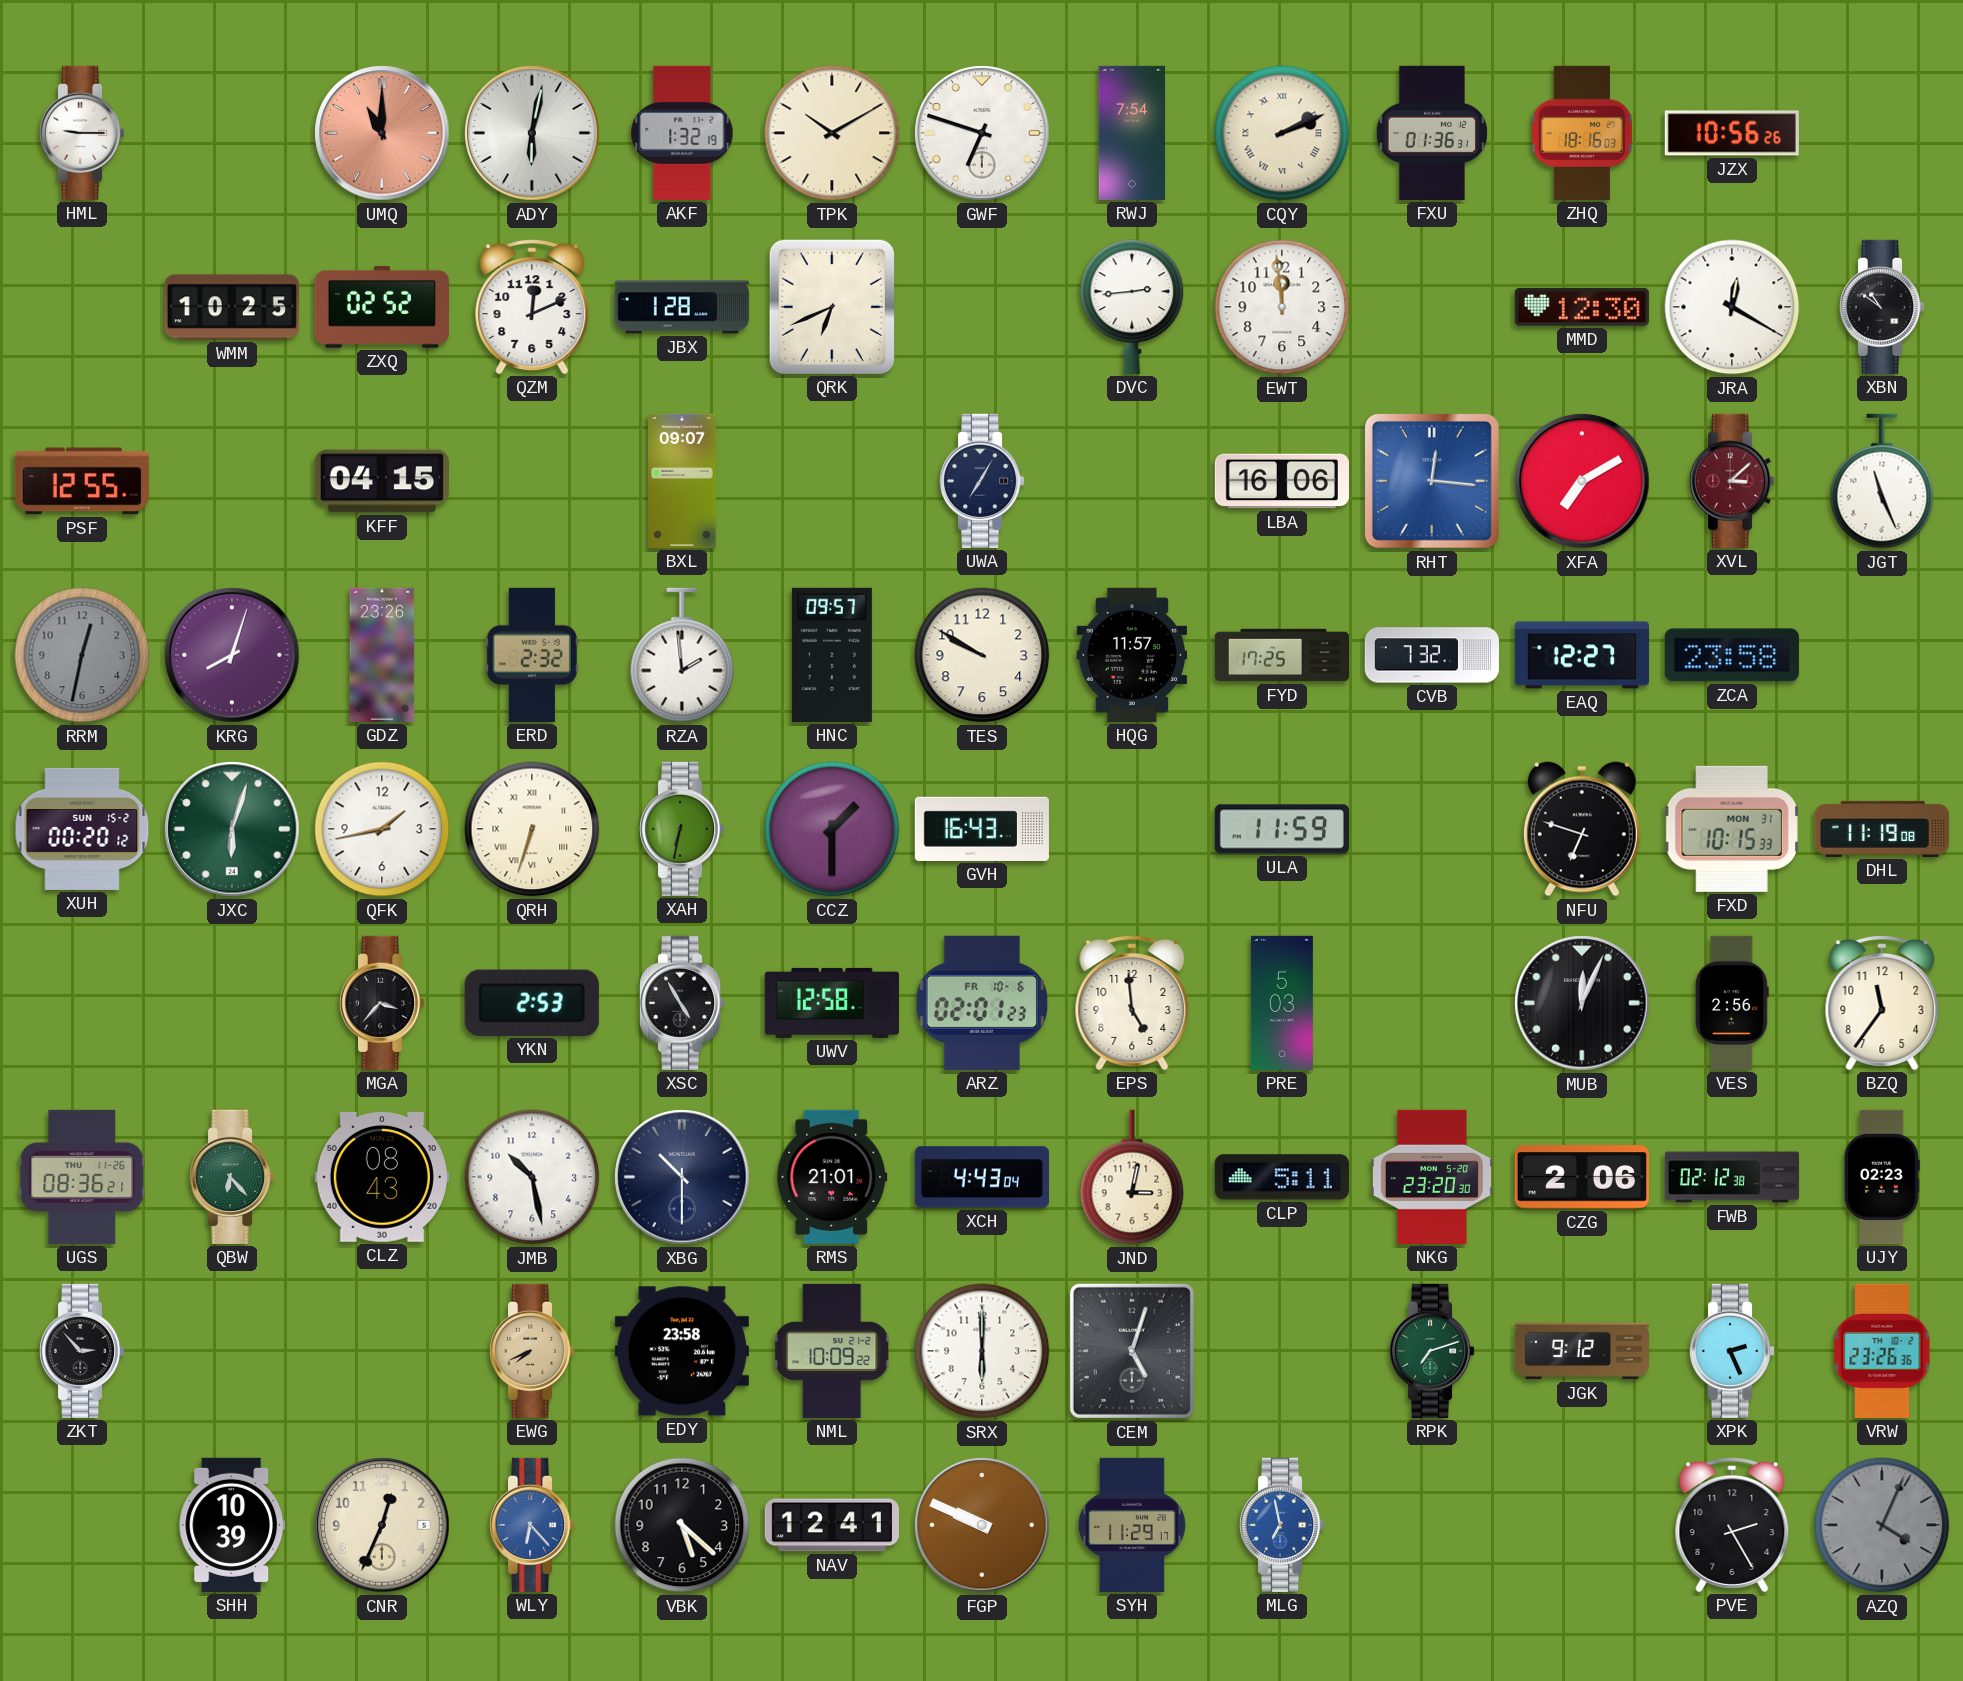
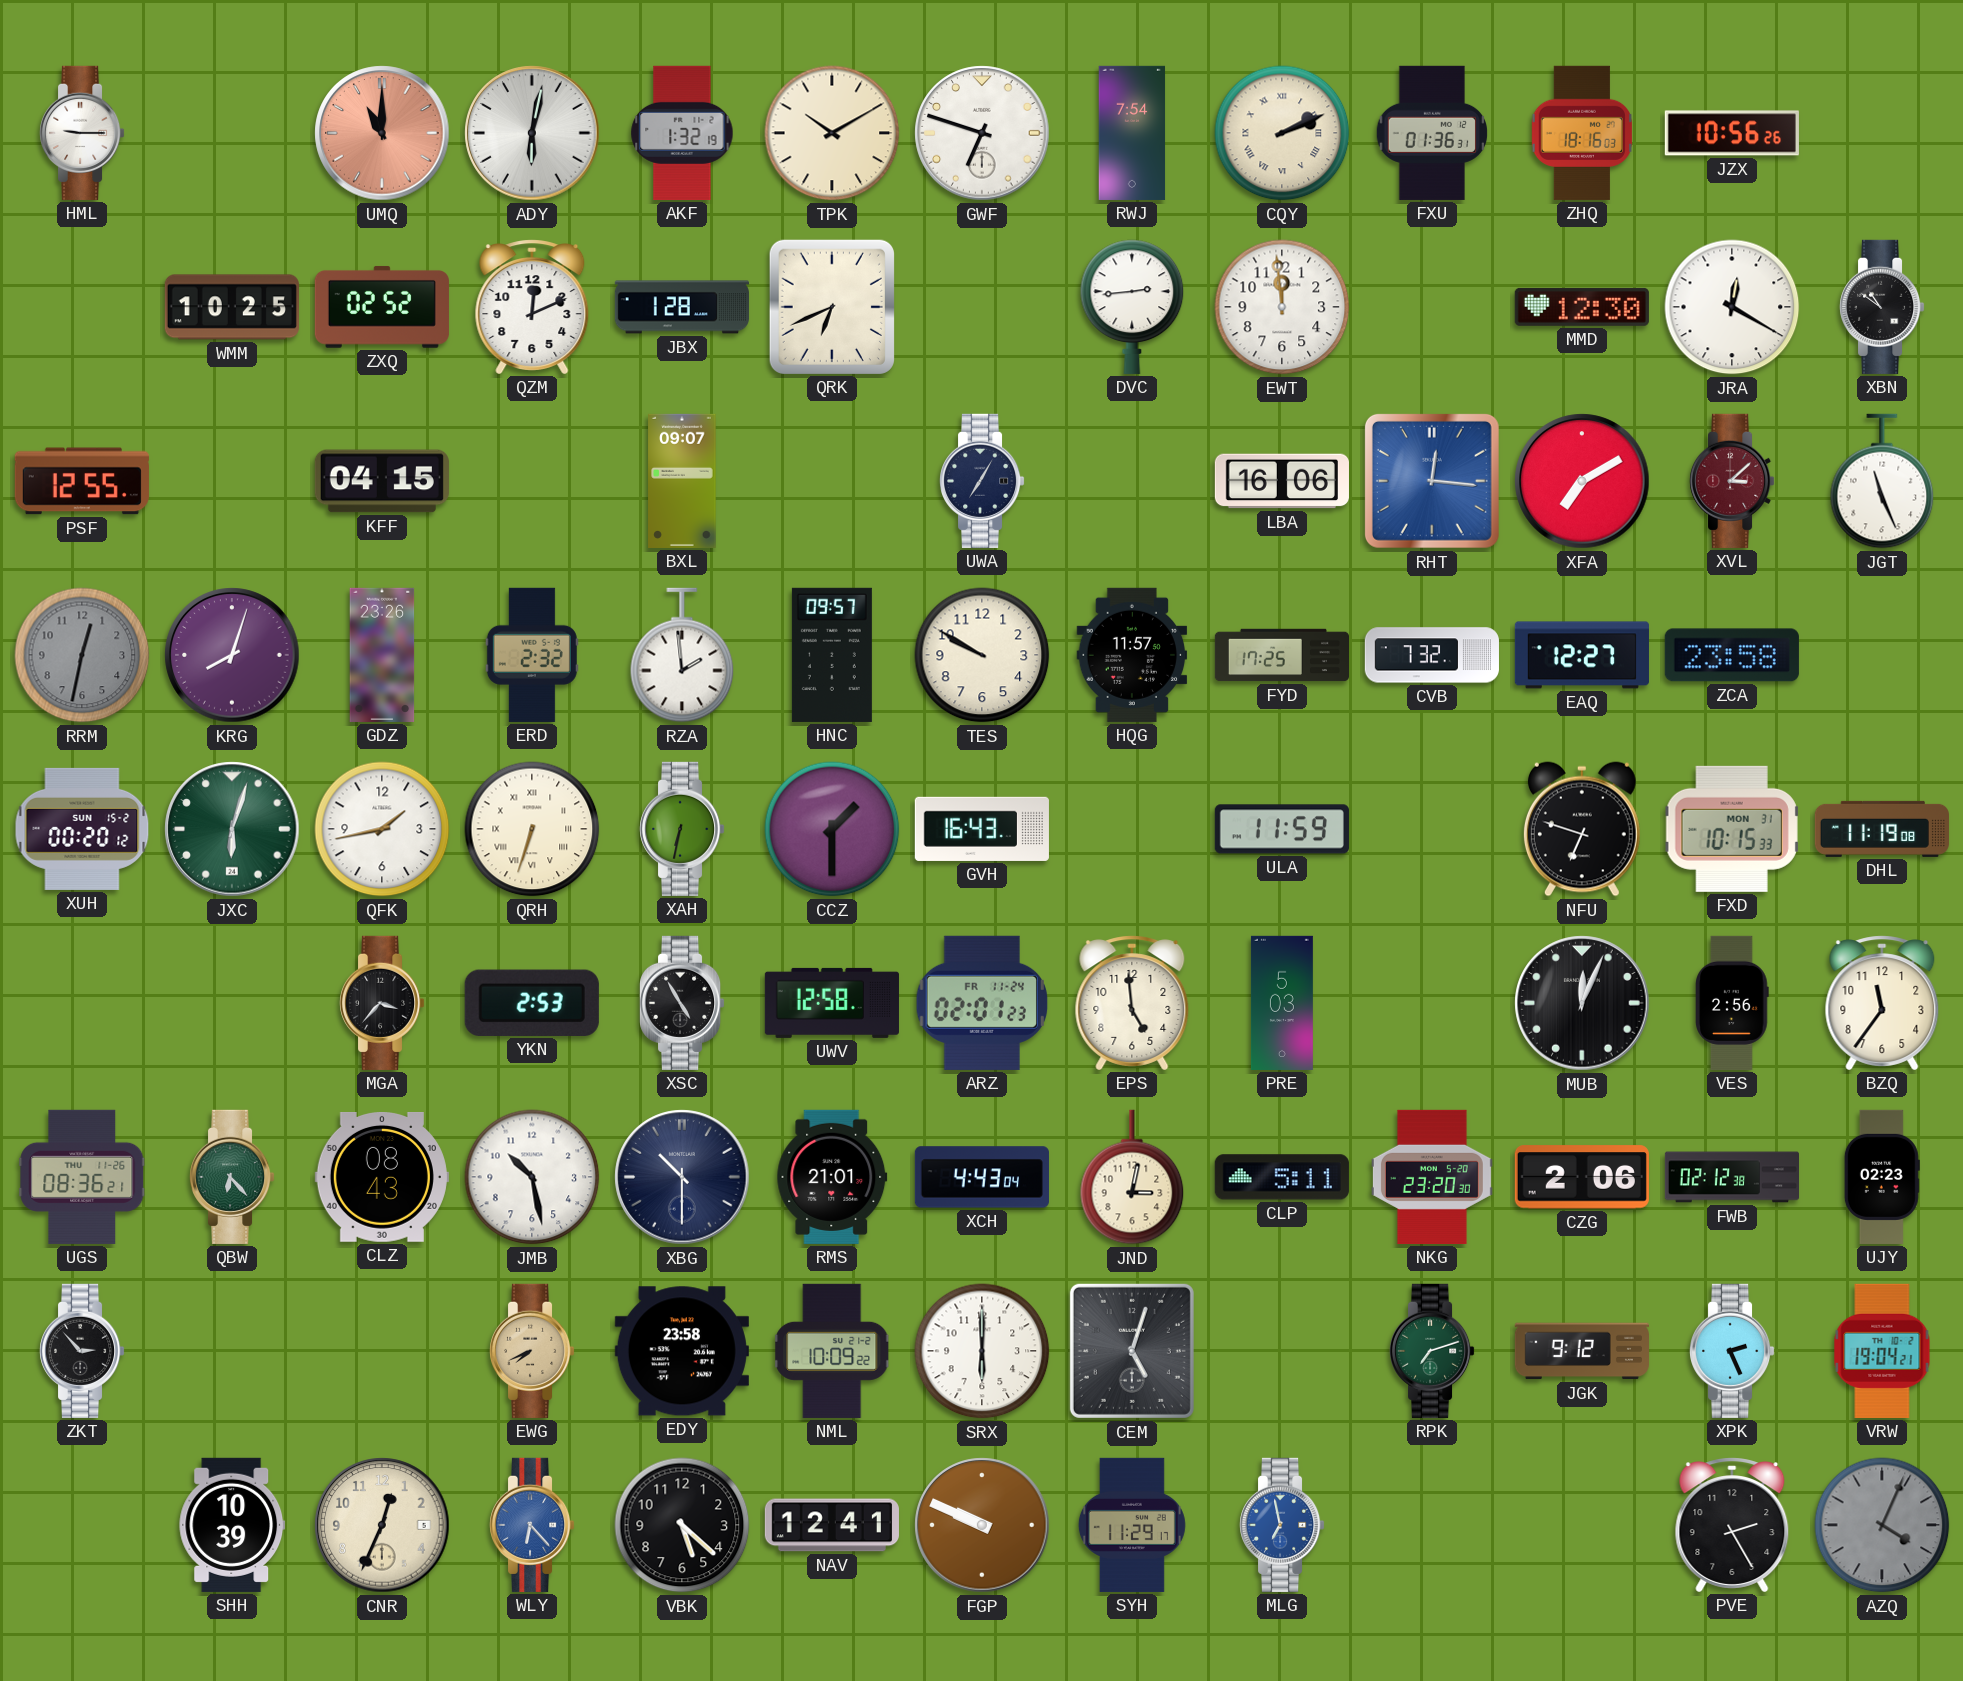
ARZ date: FR 10-6 -> FR 11-24
VRW: 23:26 -> 19:04
